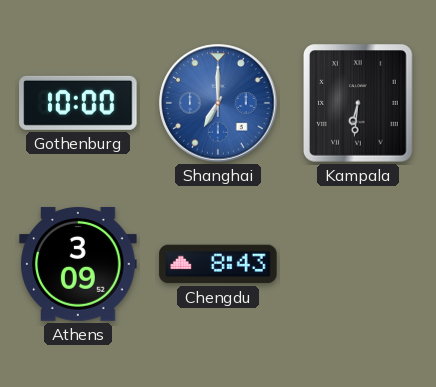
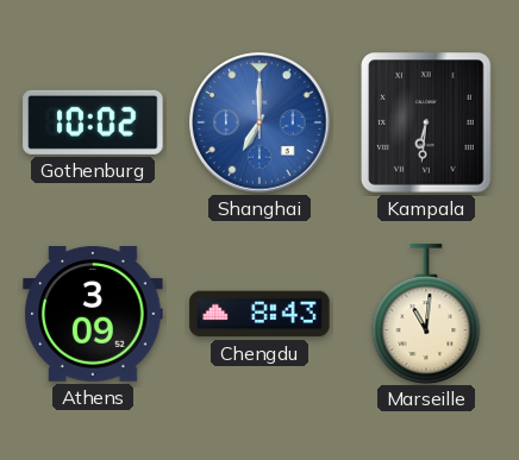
Gothenburg: 10:00 -> 10:02
Marseille: none -> 11:01
